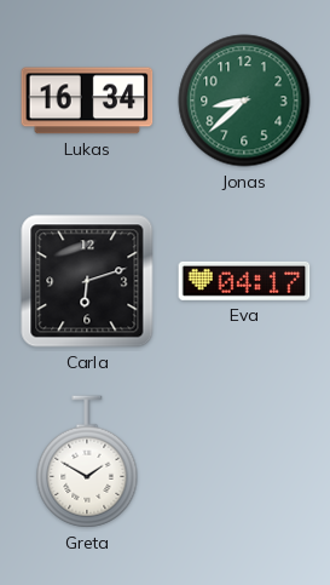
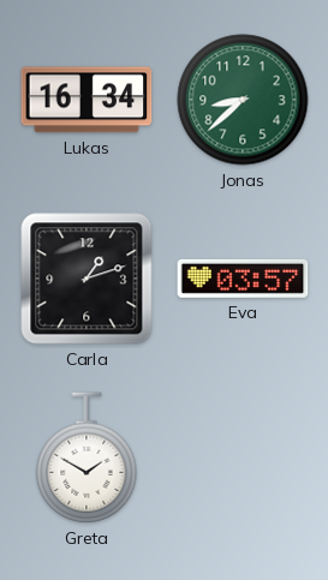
Carla: 6:12 -> 1:12
Eva: 04:17 -> 03:57
